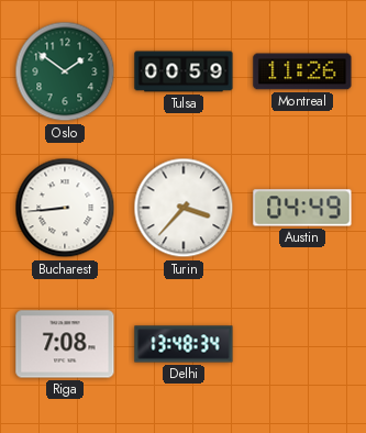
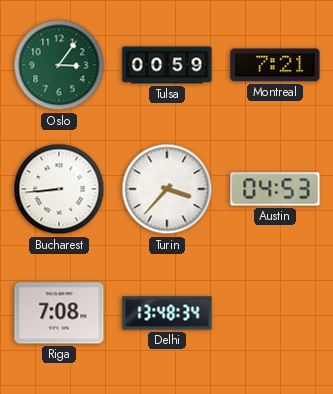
Oslo: 1:51 -> 3:06
Montreal: 11:26 -> 7:21
Austin: 04:49 -> 04:53
